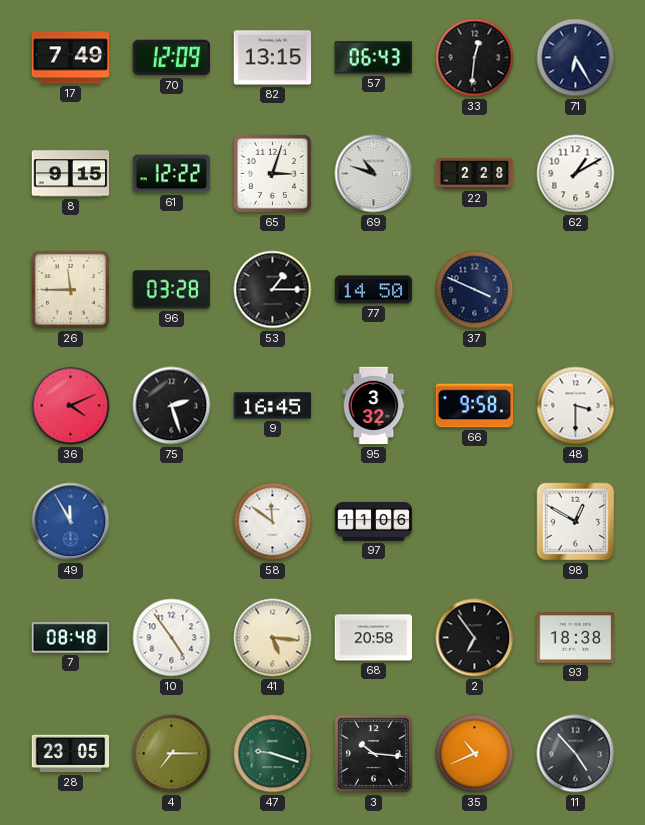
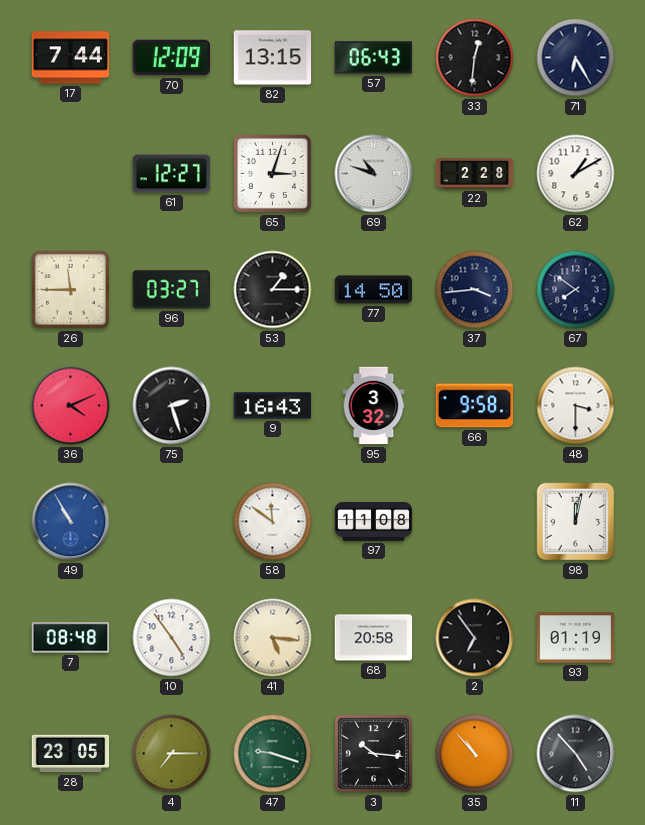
17: 7:49 -> 7:44
8: 9:15 -> none
61: 12:22 -> 12:27
96: 03:28 -> 03:27
37: 3:49 -> 3:44
67: none -> 7:51
9: 16:45 -> 16:43
49: 11:55 -> 10:55
97: 11:06 -> 11:08
98: 12:50 -> 12:02
93: 18:38 -> 01:19
35: 10:41 -> 10:53
